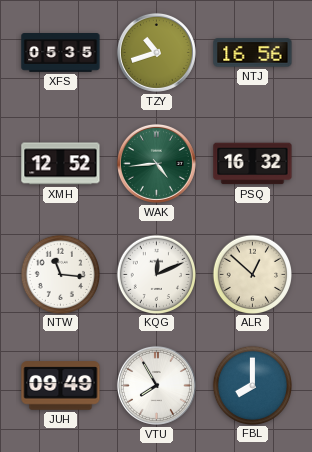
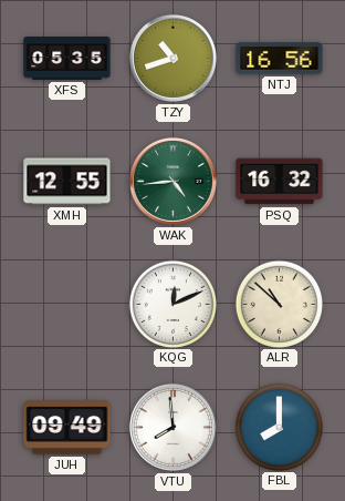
XMH: 12:52 -> 12:55
NTW: 11:16 -> none
ALR: 12:52 -> 10:52
VTU: 7:55 -> 7:59
